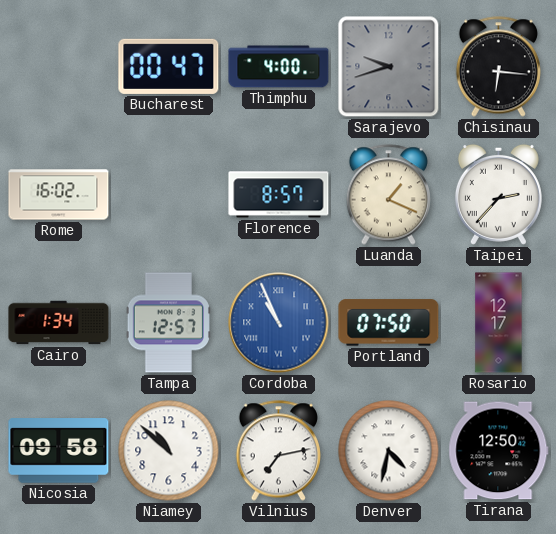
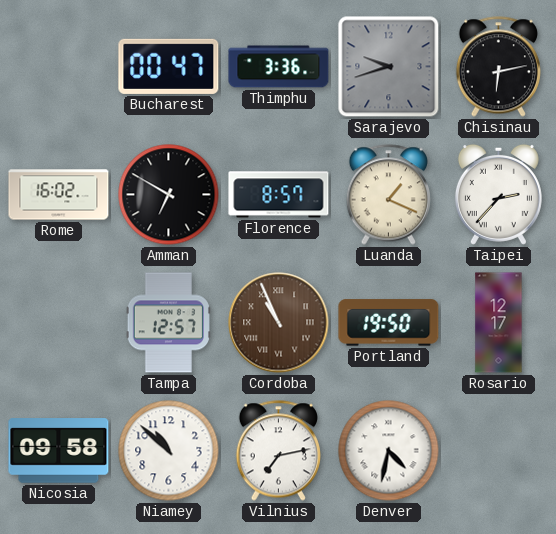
Thimphu: 4:00 -> 3:36
Chisinau: 6:16 -> 6:13
Amman: none -> 6:50
Cairo: 1:34 -> none
Cordoba dial: blue -> brown
Portland: 07:50 -> 19:50
Tirana: 12:50 -> none
